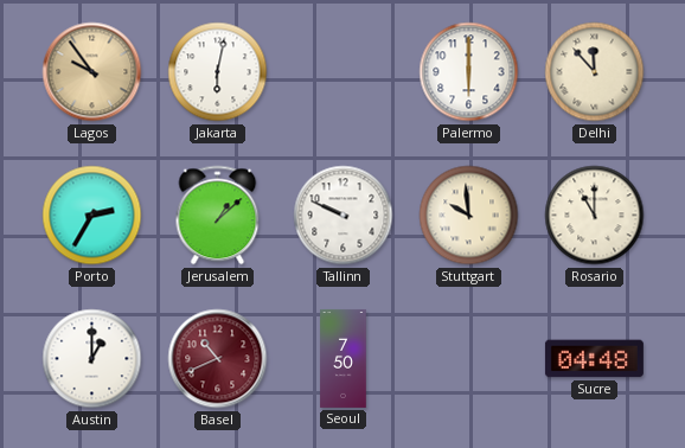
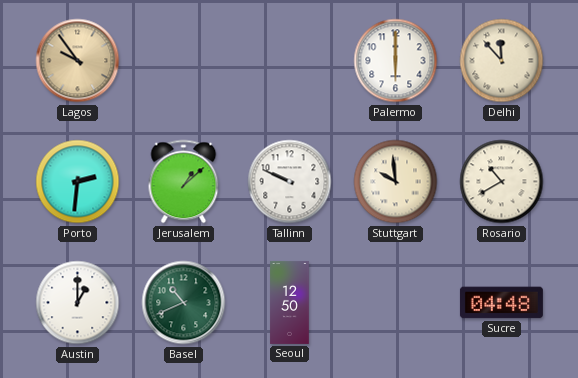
Jakarta: 6:02 -> none
Porto: 2:35 -> 2:31
Rosario: 11:00 -> 10:40
Basel dial: burgundy -> green
Seoul: 7:50 -> 12:50
